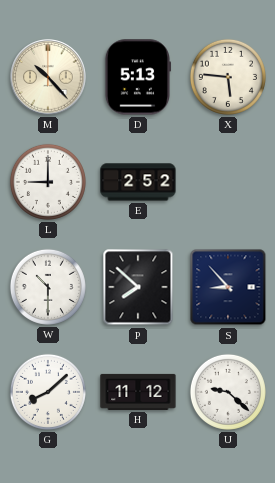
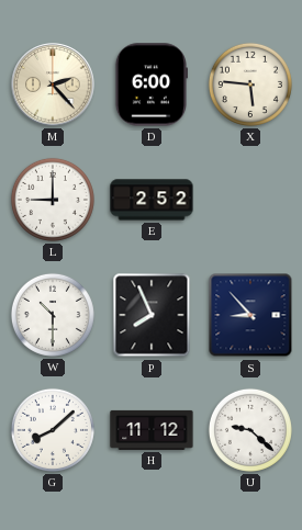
M: 10:23 -> 2:23
D: 5:13 -> 6:00
P: 7:52 -> 7:56
